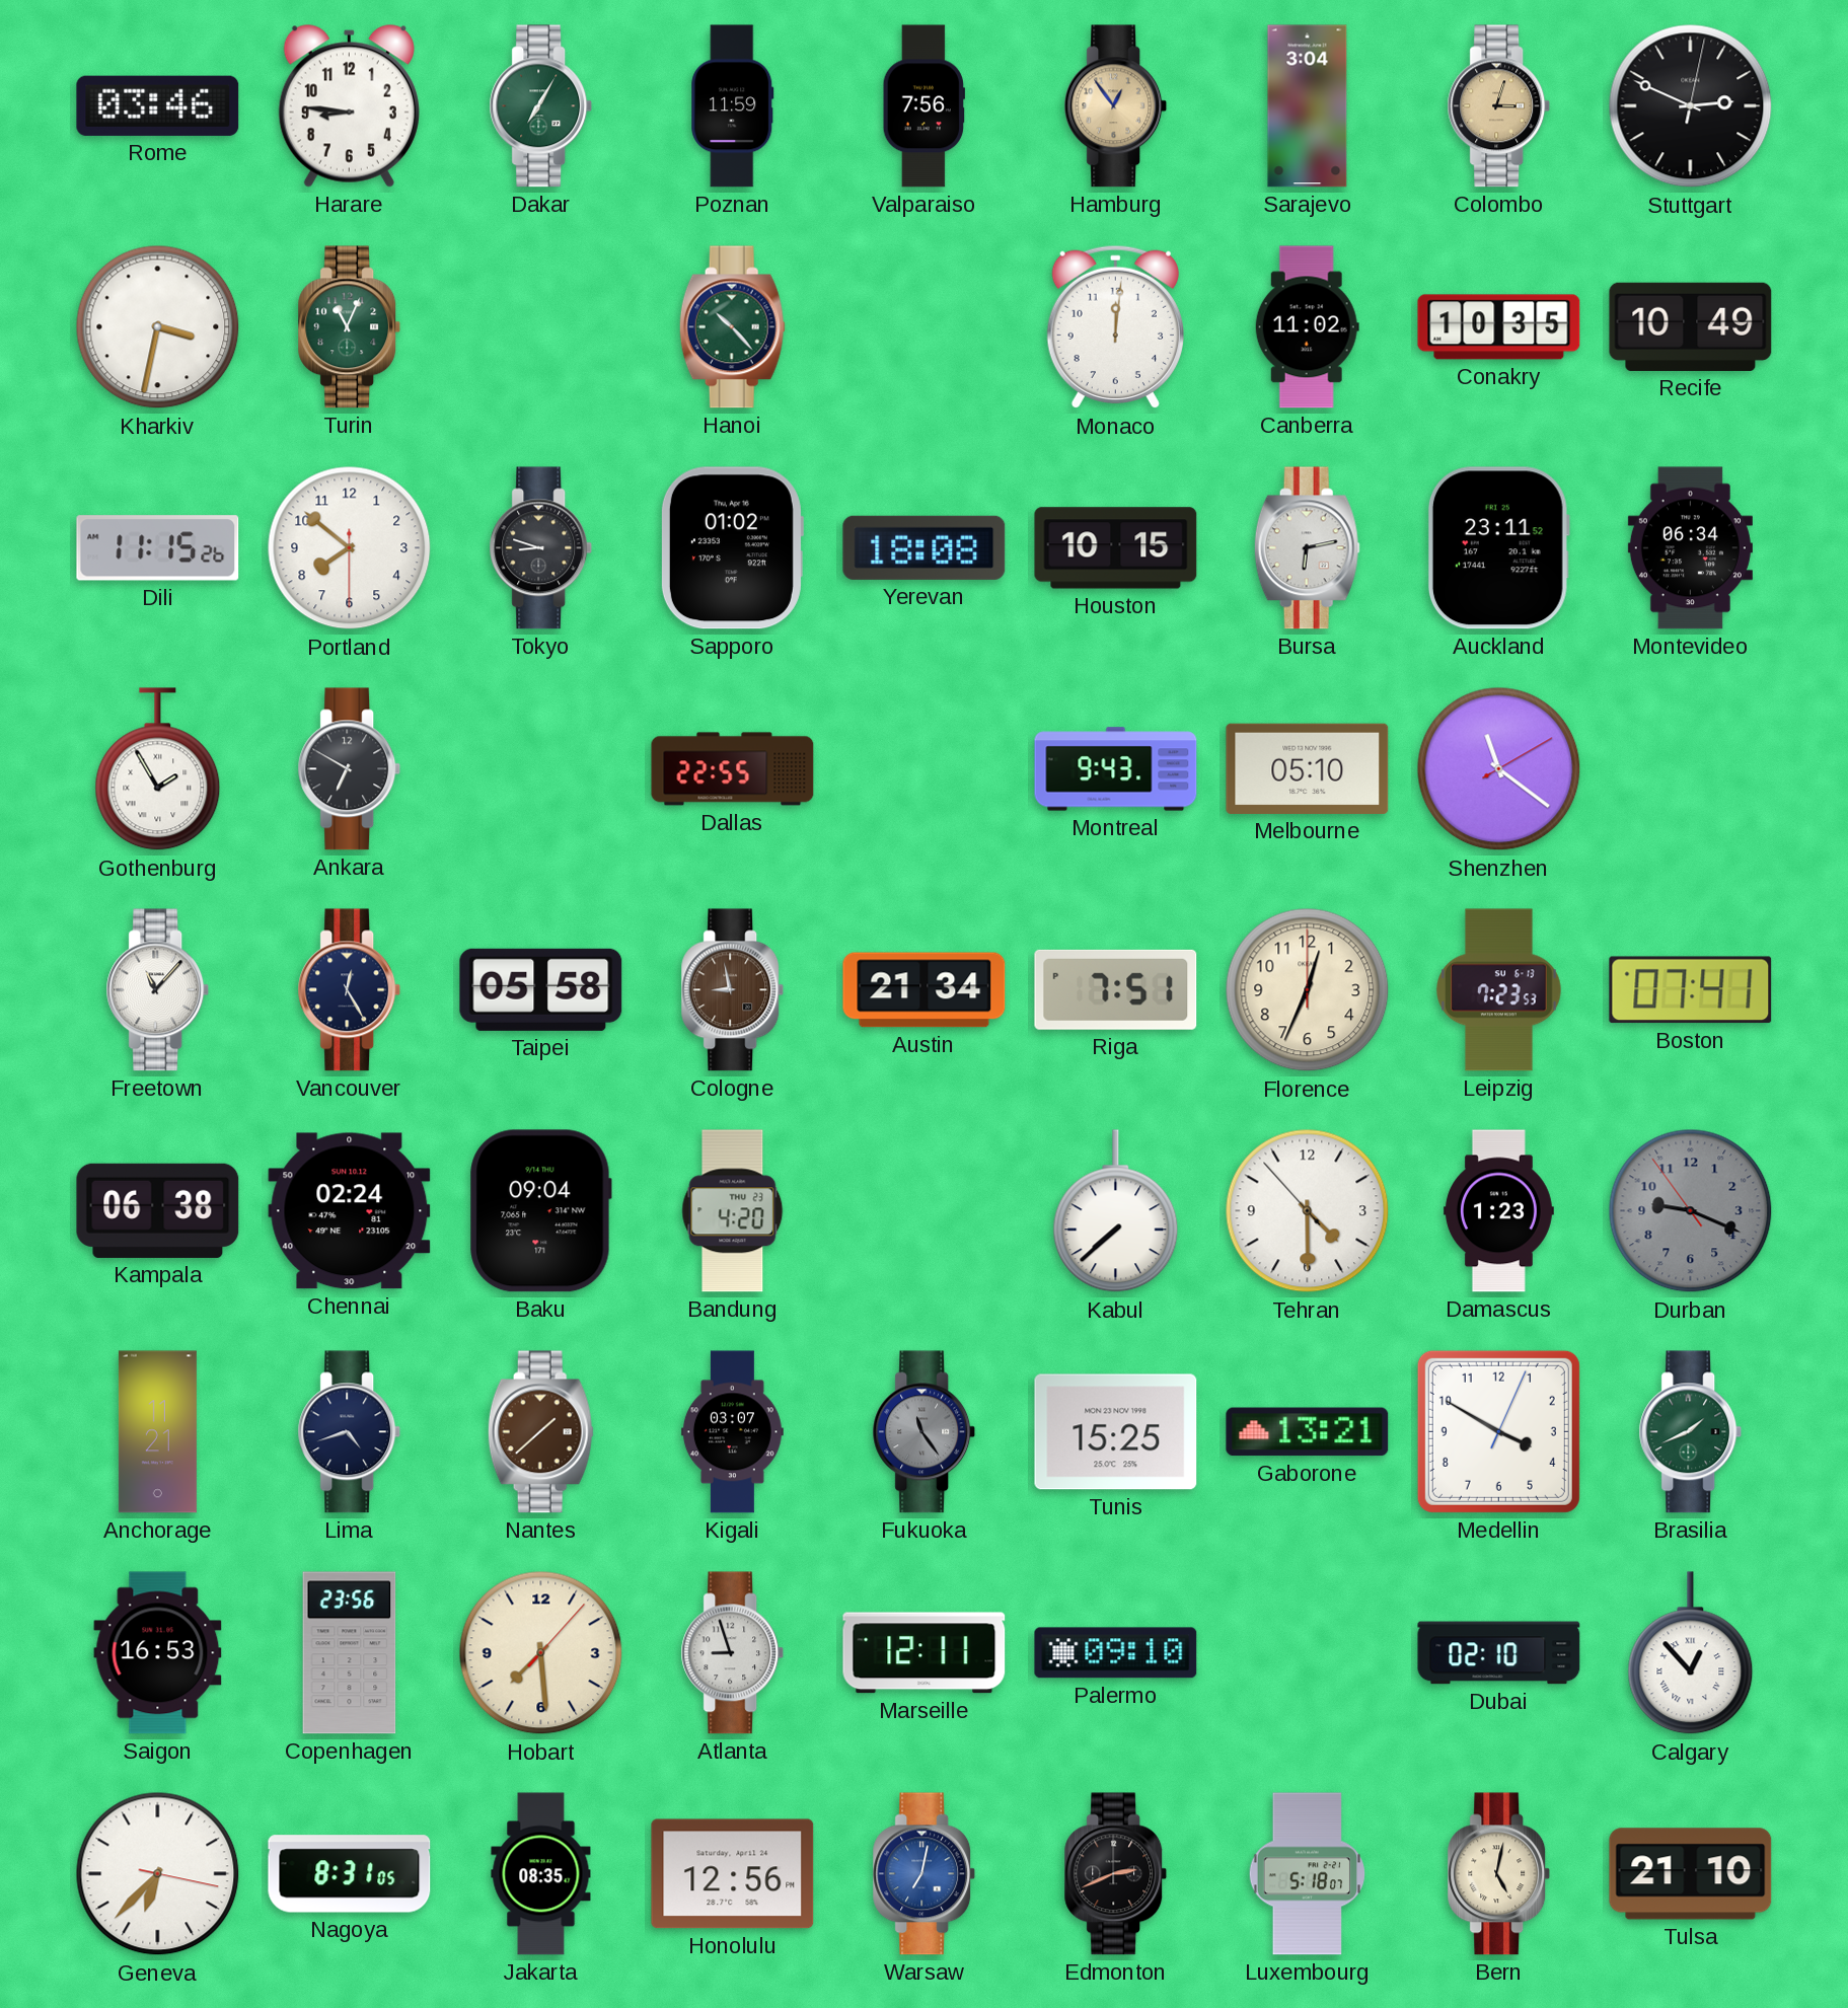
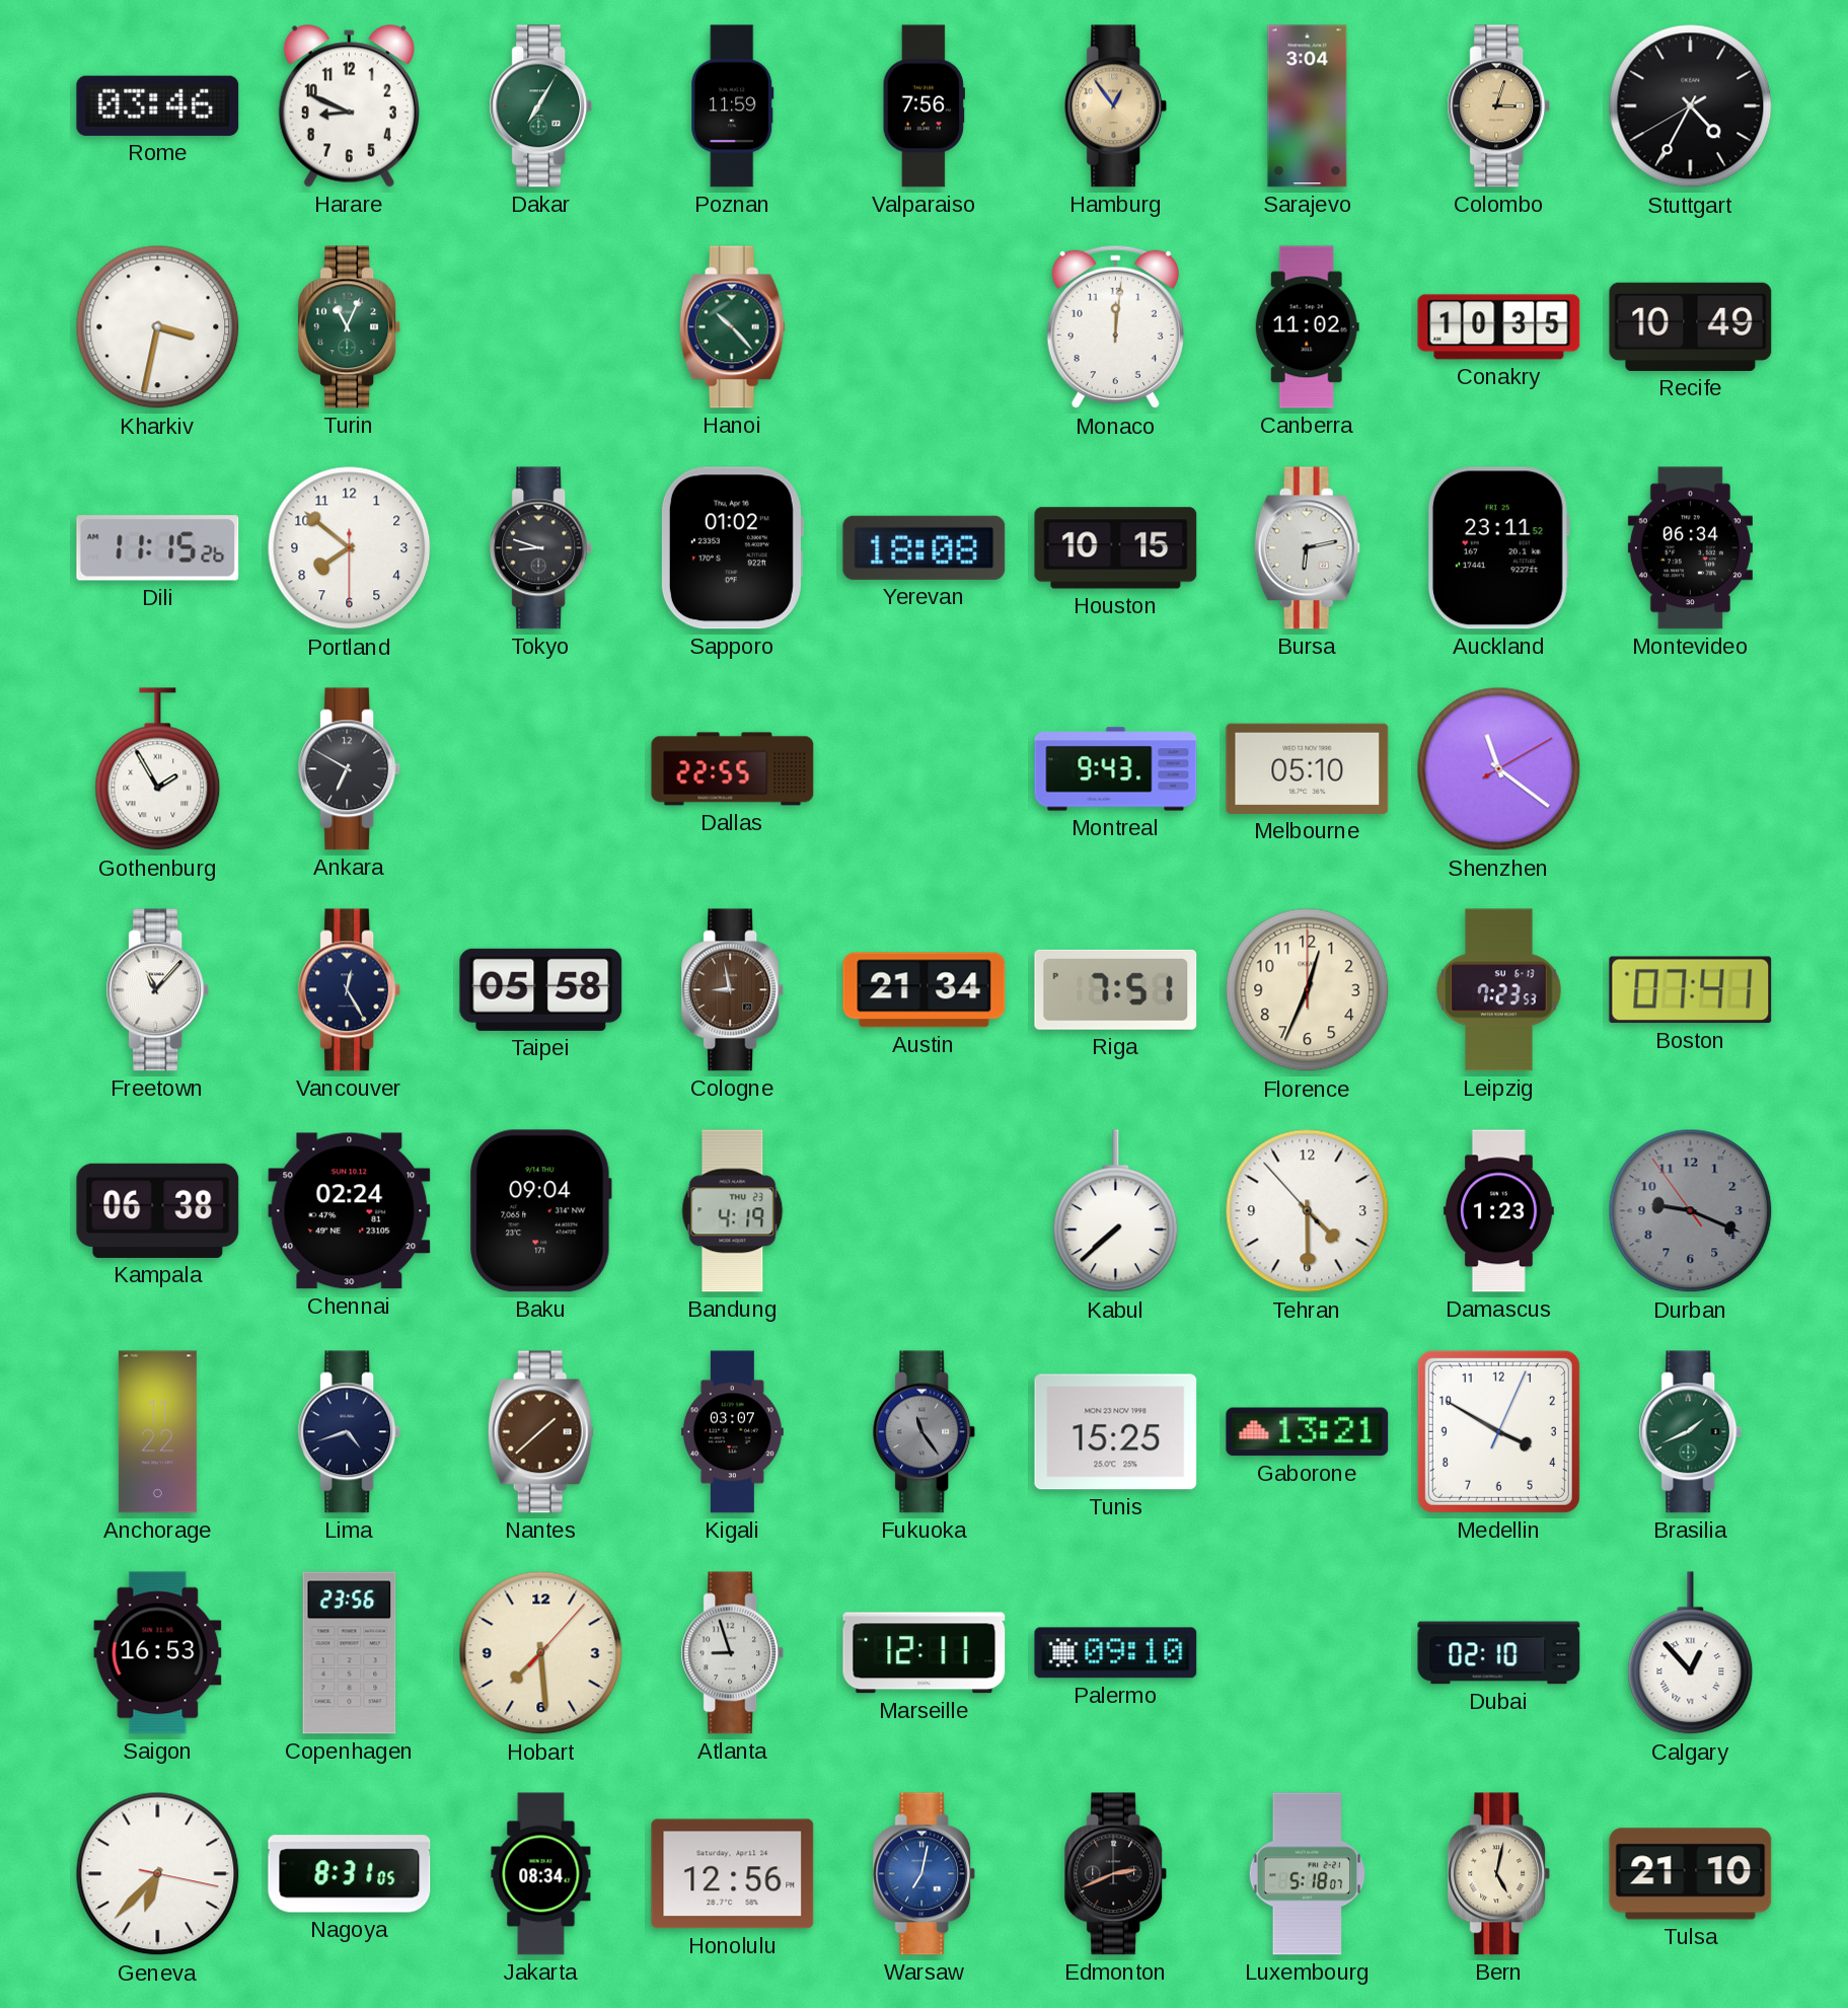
Harare: 8:46 -> 8:49
Stuttgart: 2:49 -> 4:34
Bandung: 4:20 -> 4:19
Anchorage: 11:21 -> 11:22
Jakarta: 08:35 -> 08:34
